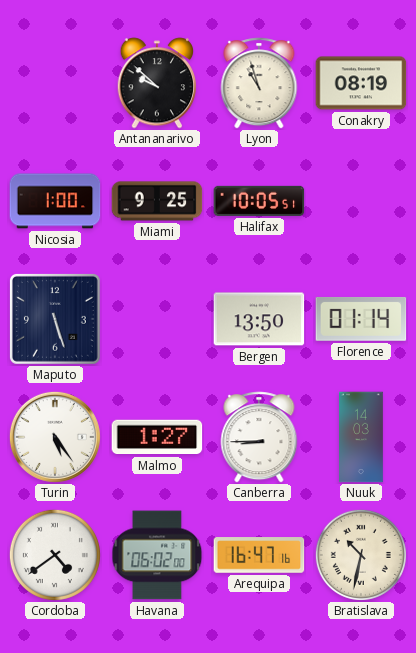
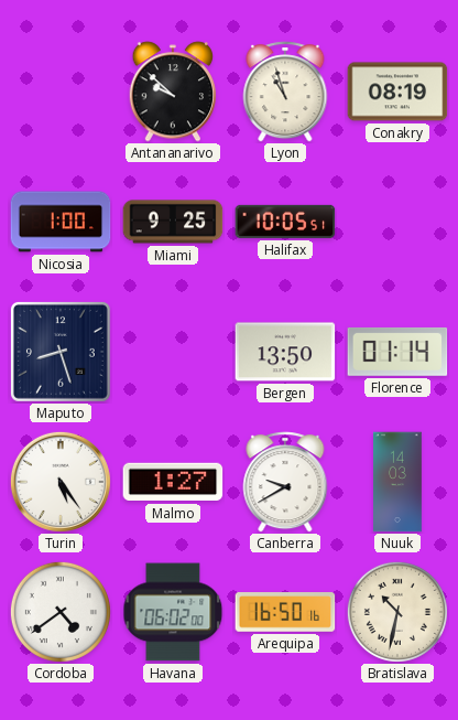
Maputo: 5:27 -> 8:27
Canberra: 8:45 -> 9:40
Arequipa: 16:47 -> 16:50
